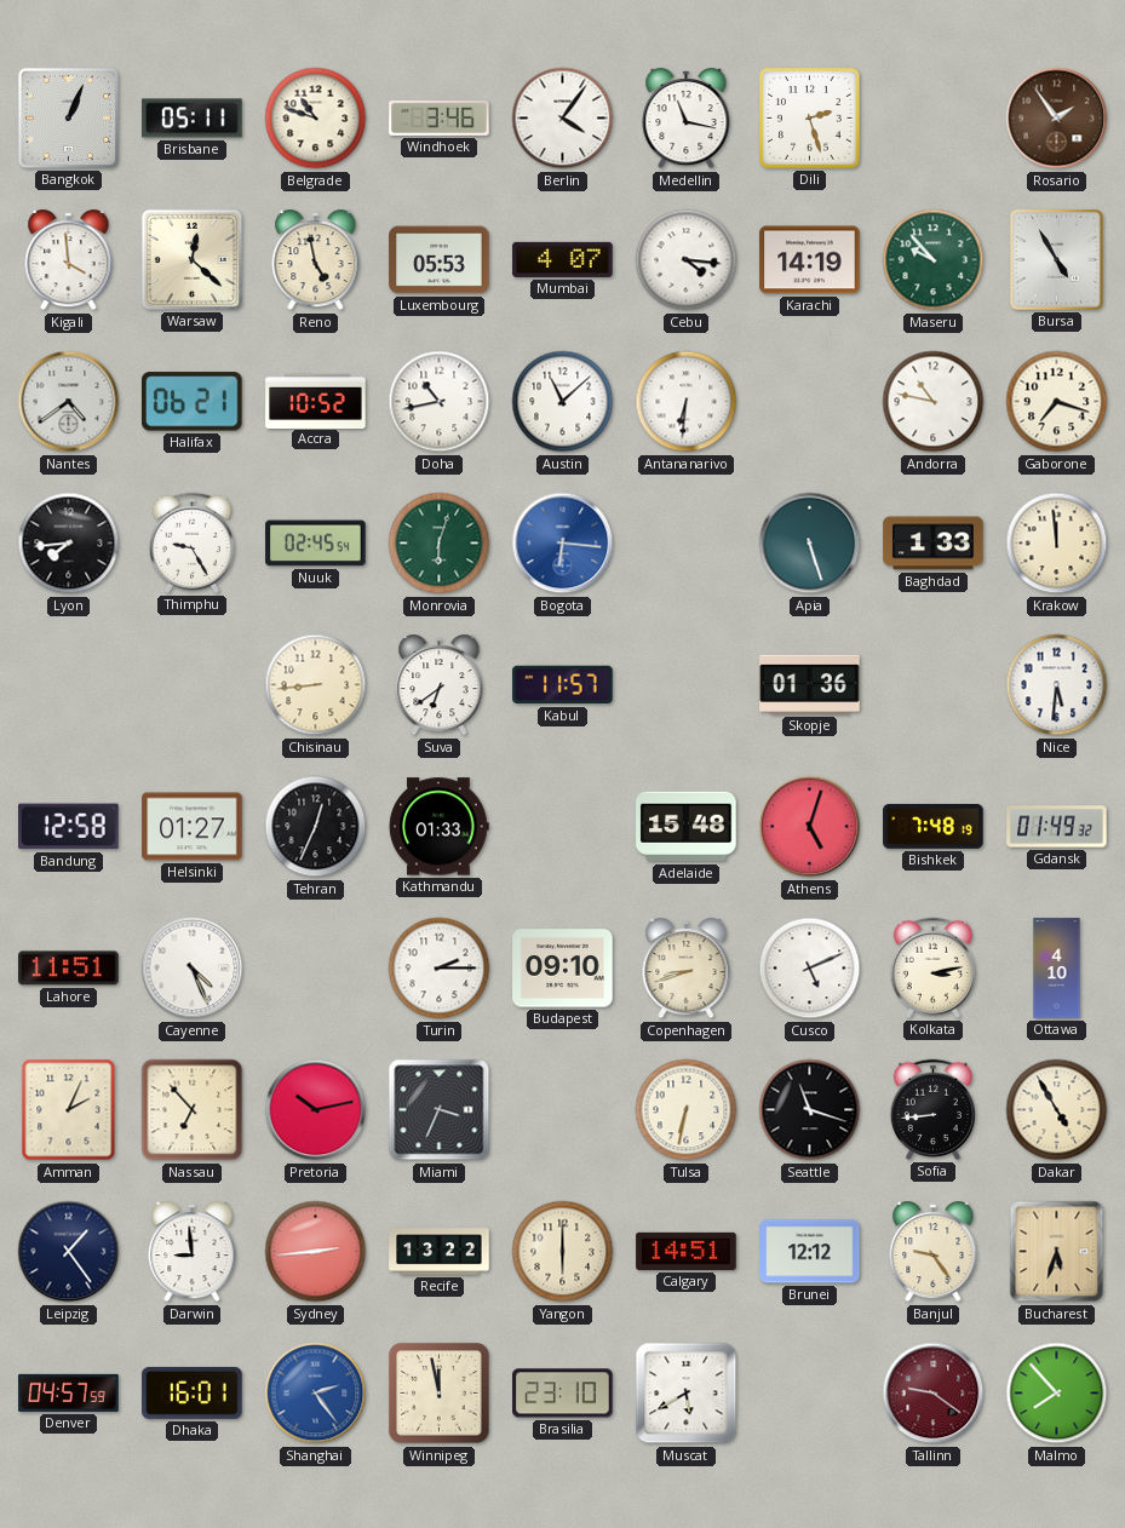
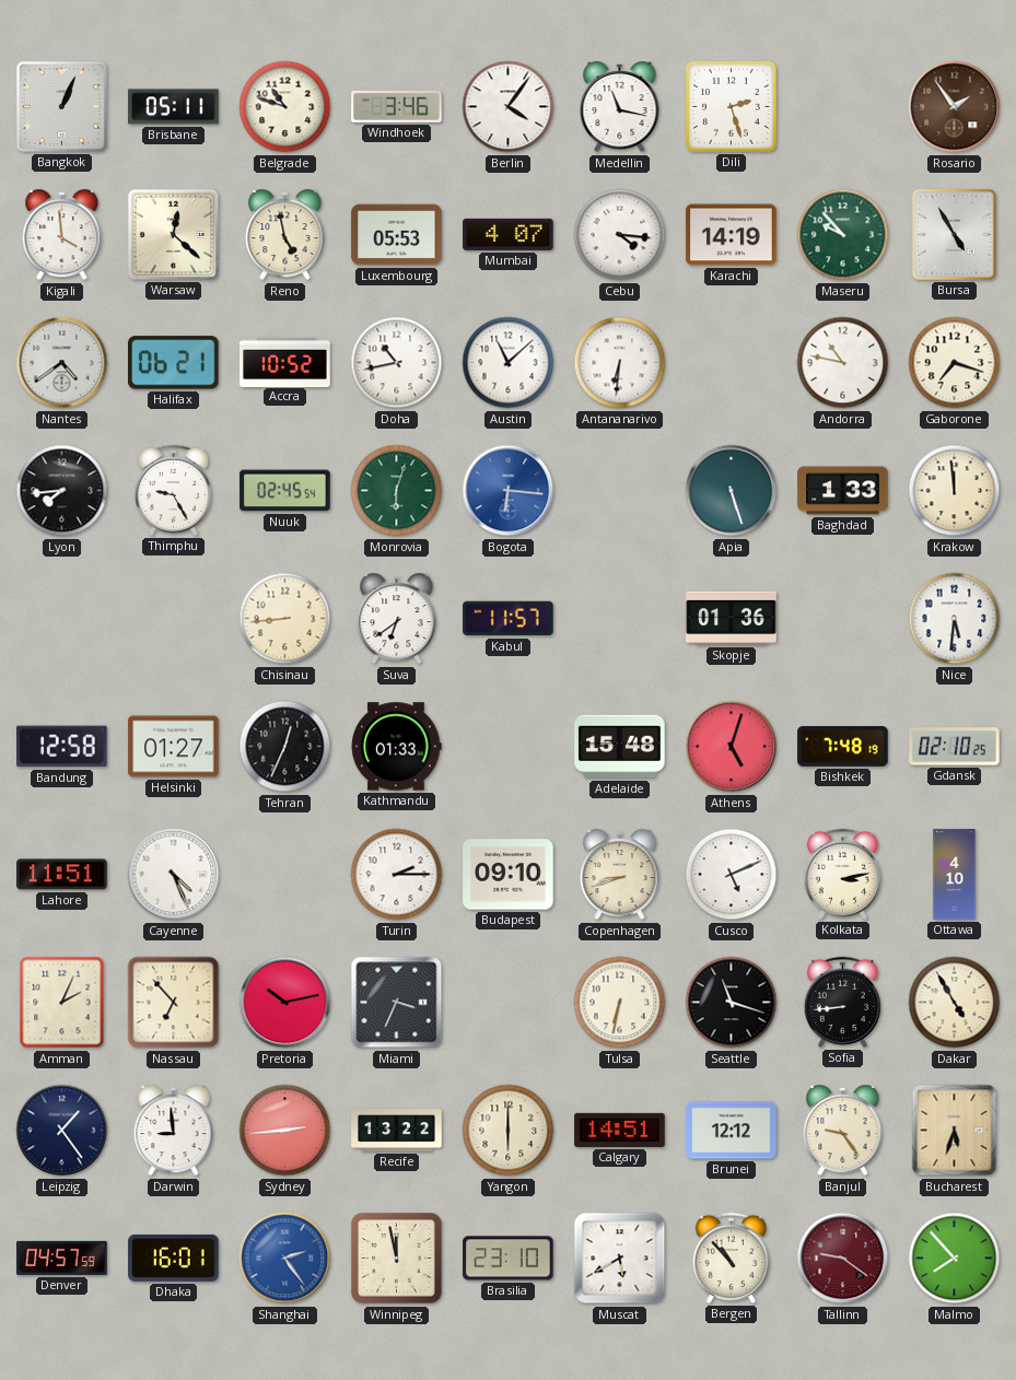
Gdansk: 01:49 -> 02:10
Bergen: none -> 10:53
